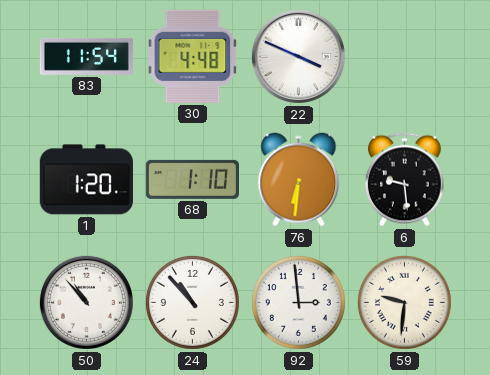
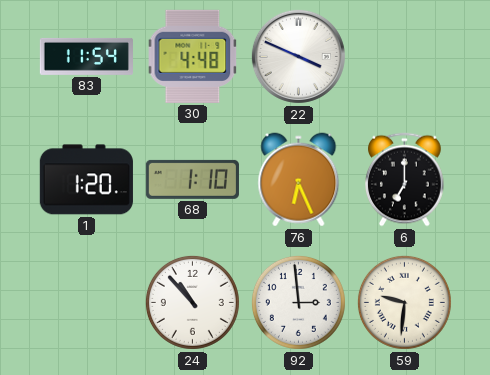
76: 6:31 -> 6:26
6: 9:29 -> 7:00
50: 10:53 -> none
